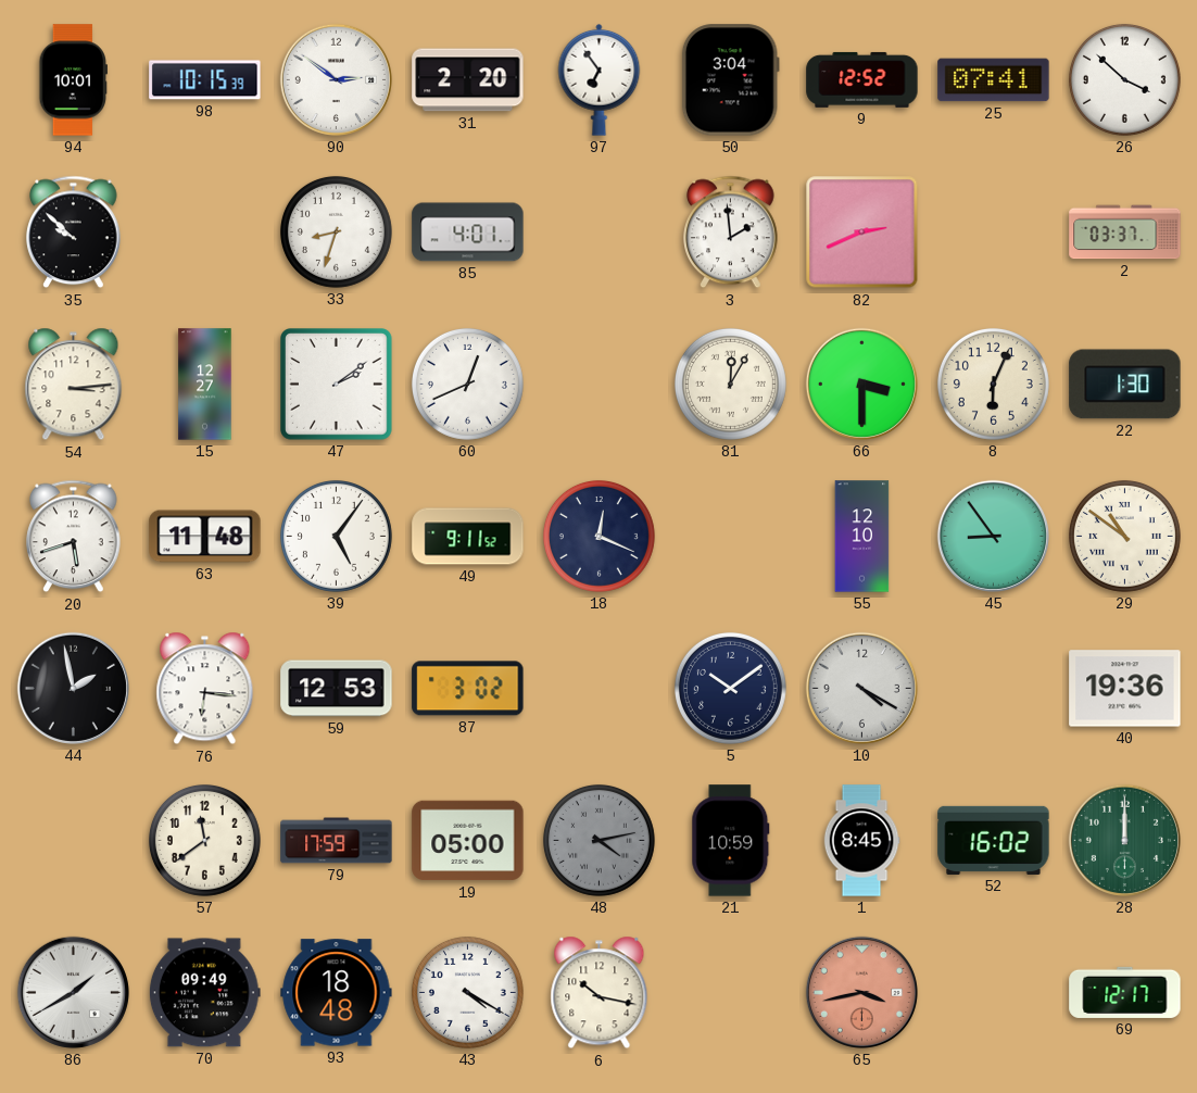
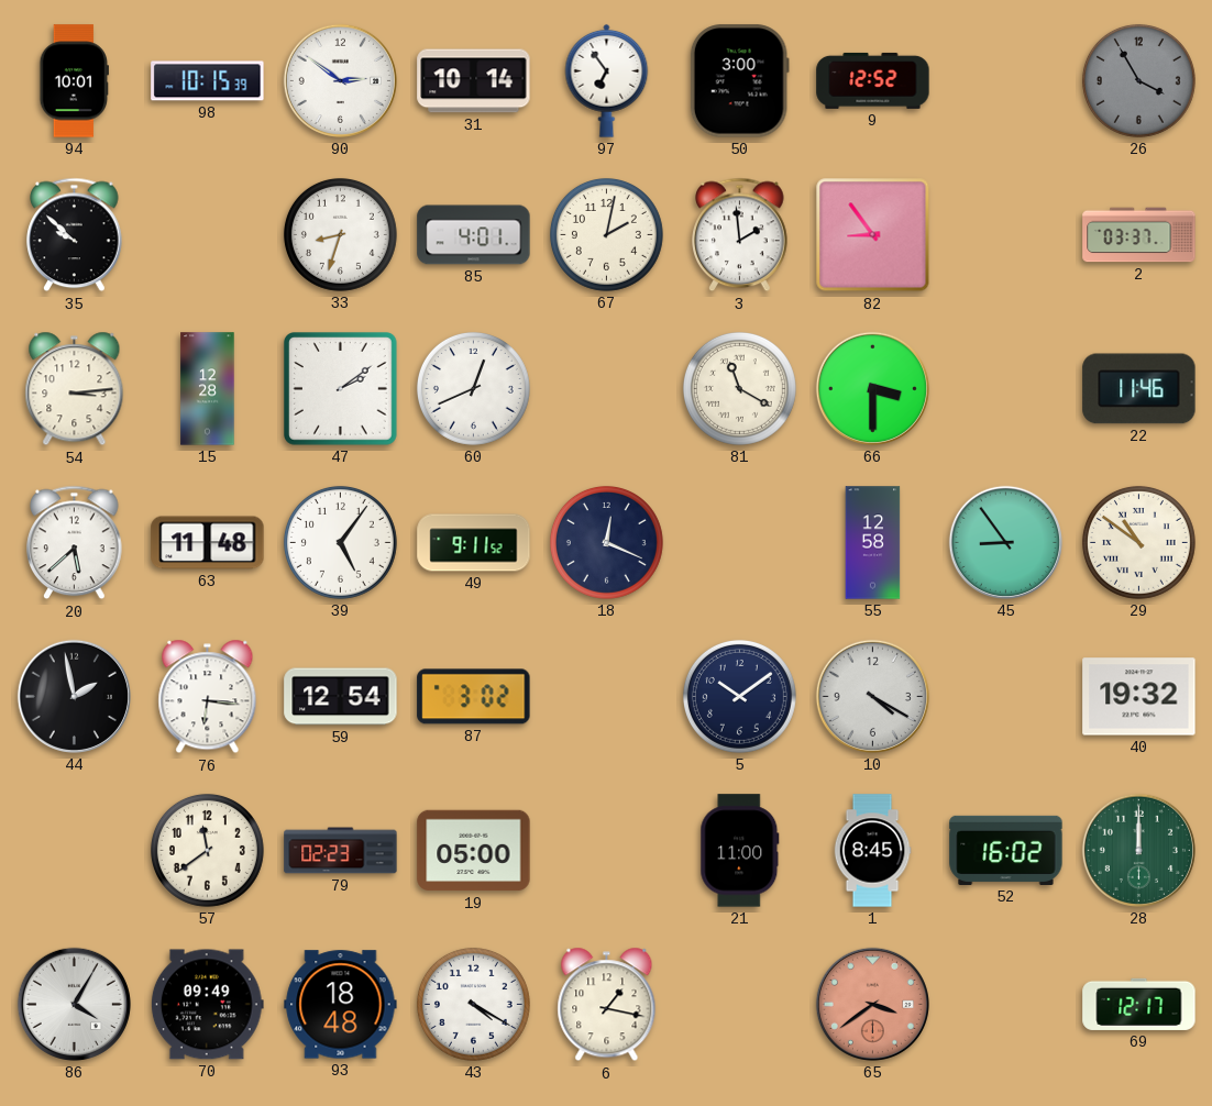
31: 2:20 -> 10:14
50: 3:04 -> 3:00
25: 07:41 -> none
26: 3:52 -> 3:55
26 dial: white -> grey
67: none -> 2:02
82: 2:41 -> 8:54
15: 12:27 -> 12:28
81: 12:05 -> 11:20
8: 6:04 -> none
22: 1:30 -> 11:46
20: 5:42 -> 5:38
55: 12:10 -> 12:58
59: 12:53 -> 12:54
40: 19:36 -> 19:32
79: 17:59 -> 02:23
48: 4:13 -> none
21: 10:59 -> 11:00
86: 1:40 -> 4:05
6: 10:17 -> 1:17
65: 3:43 -> 3:39
